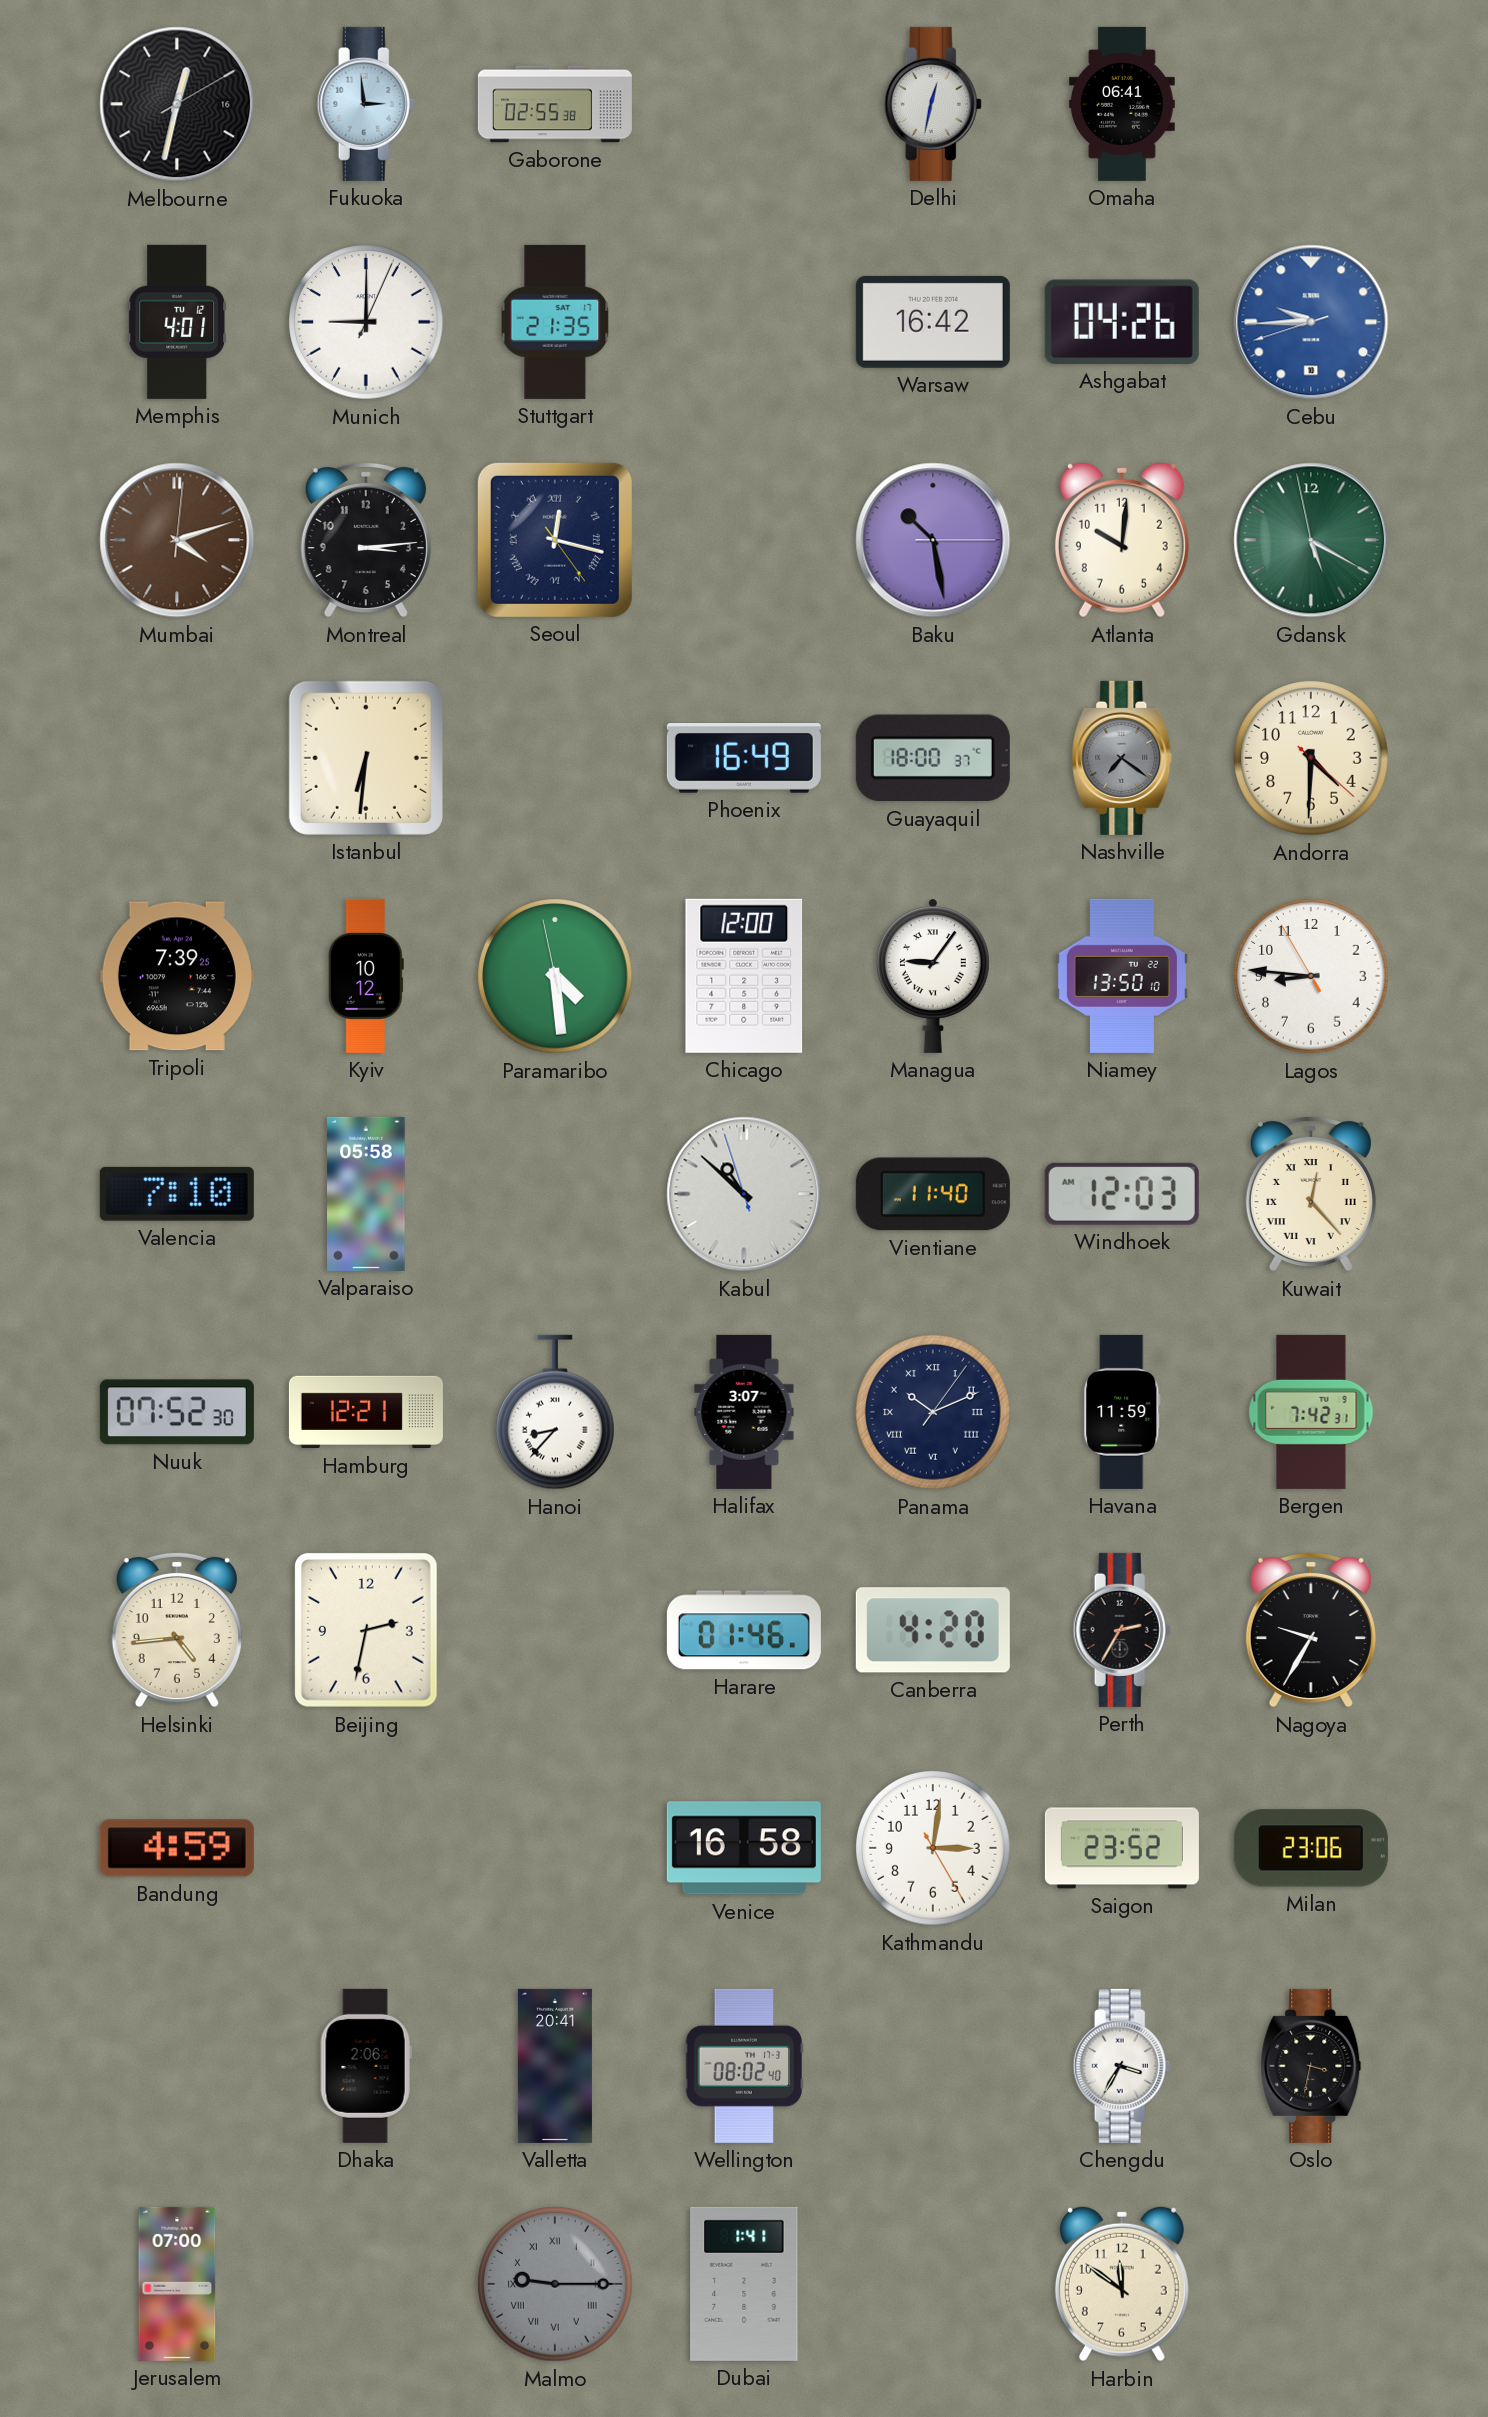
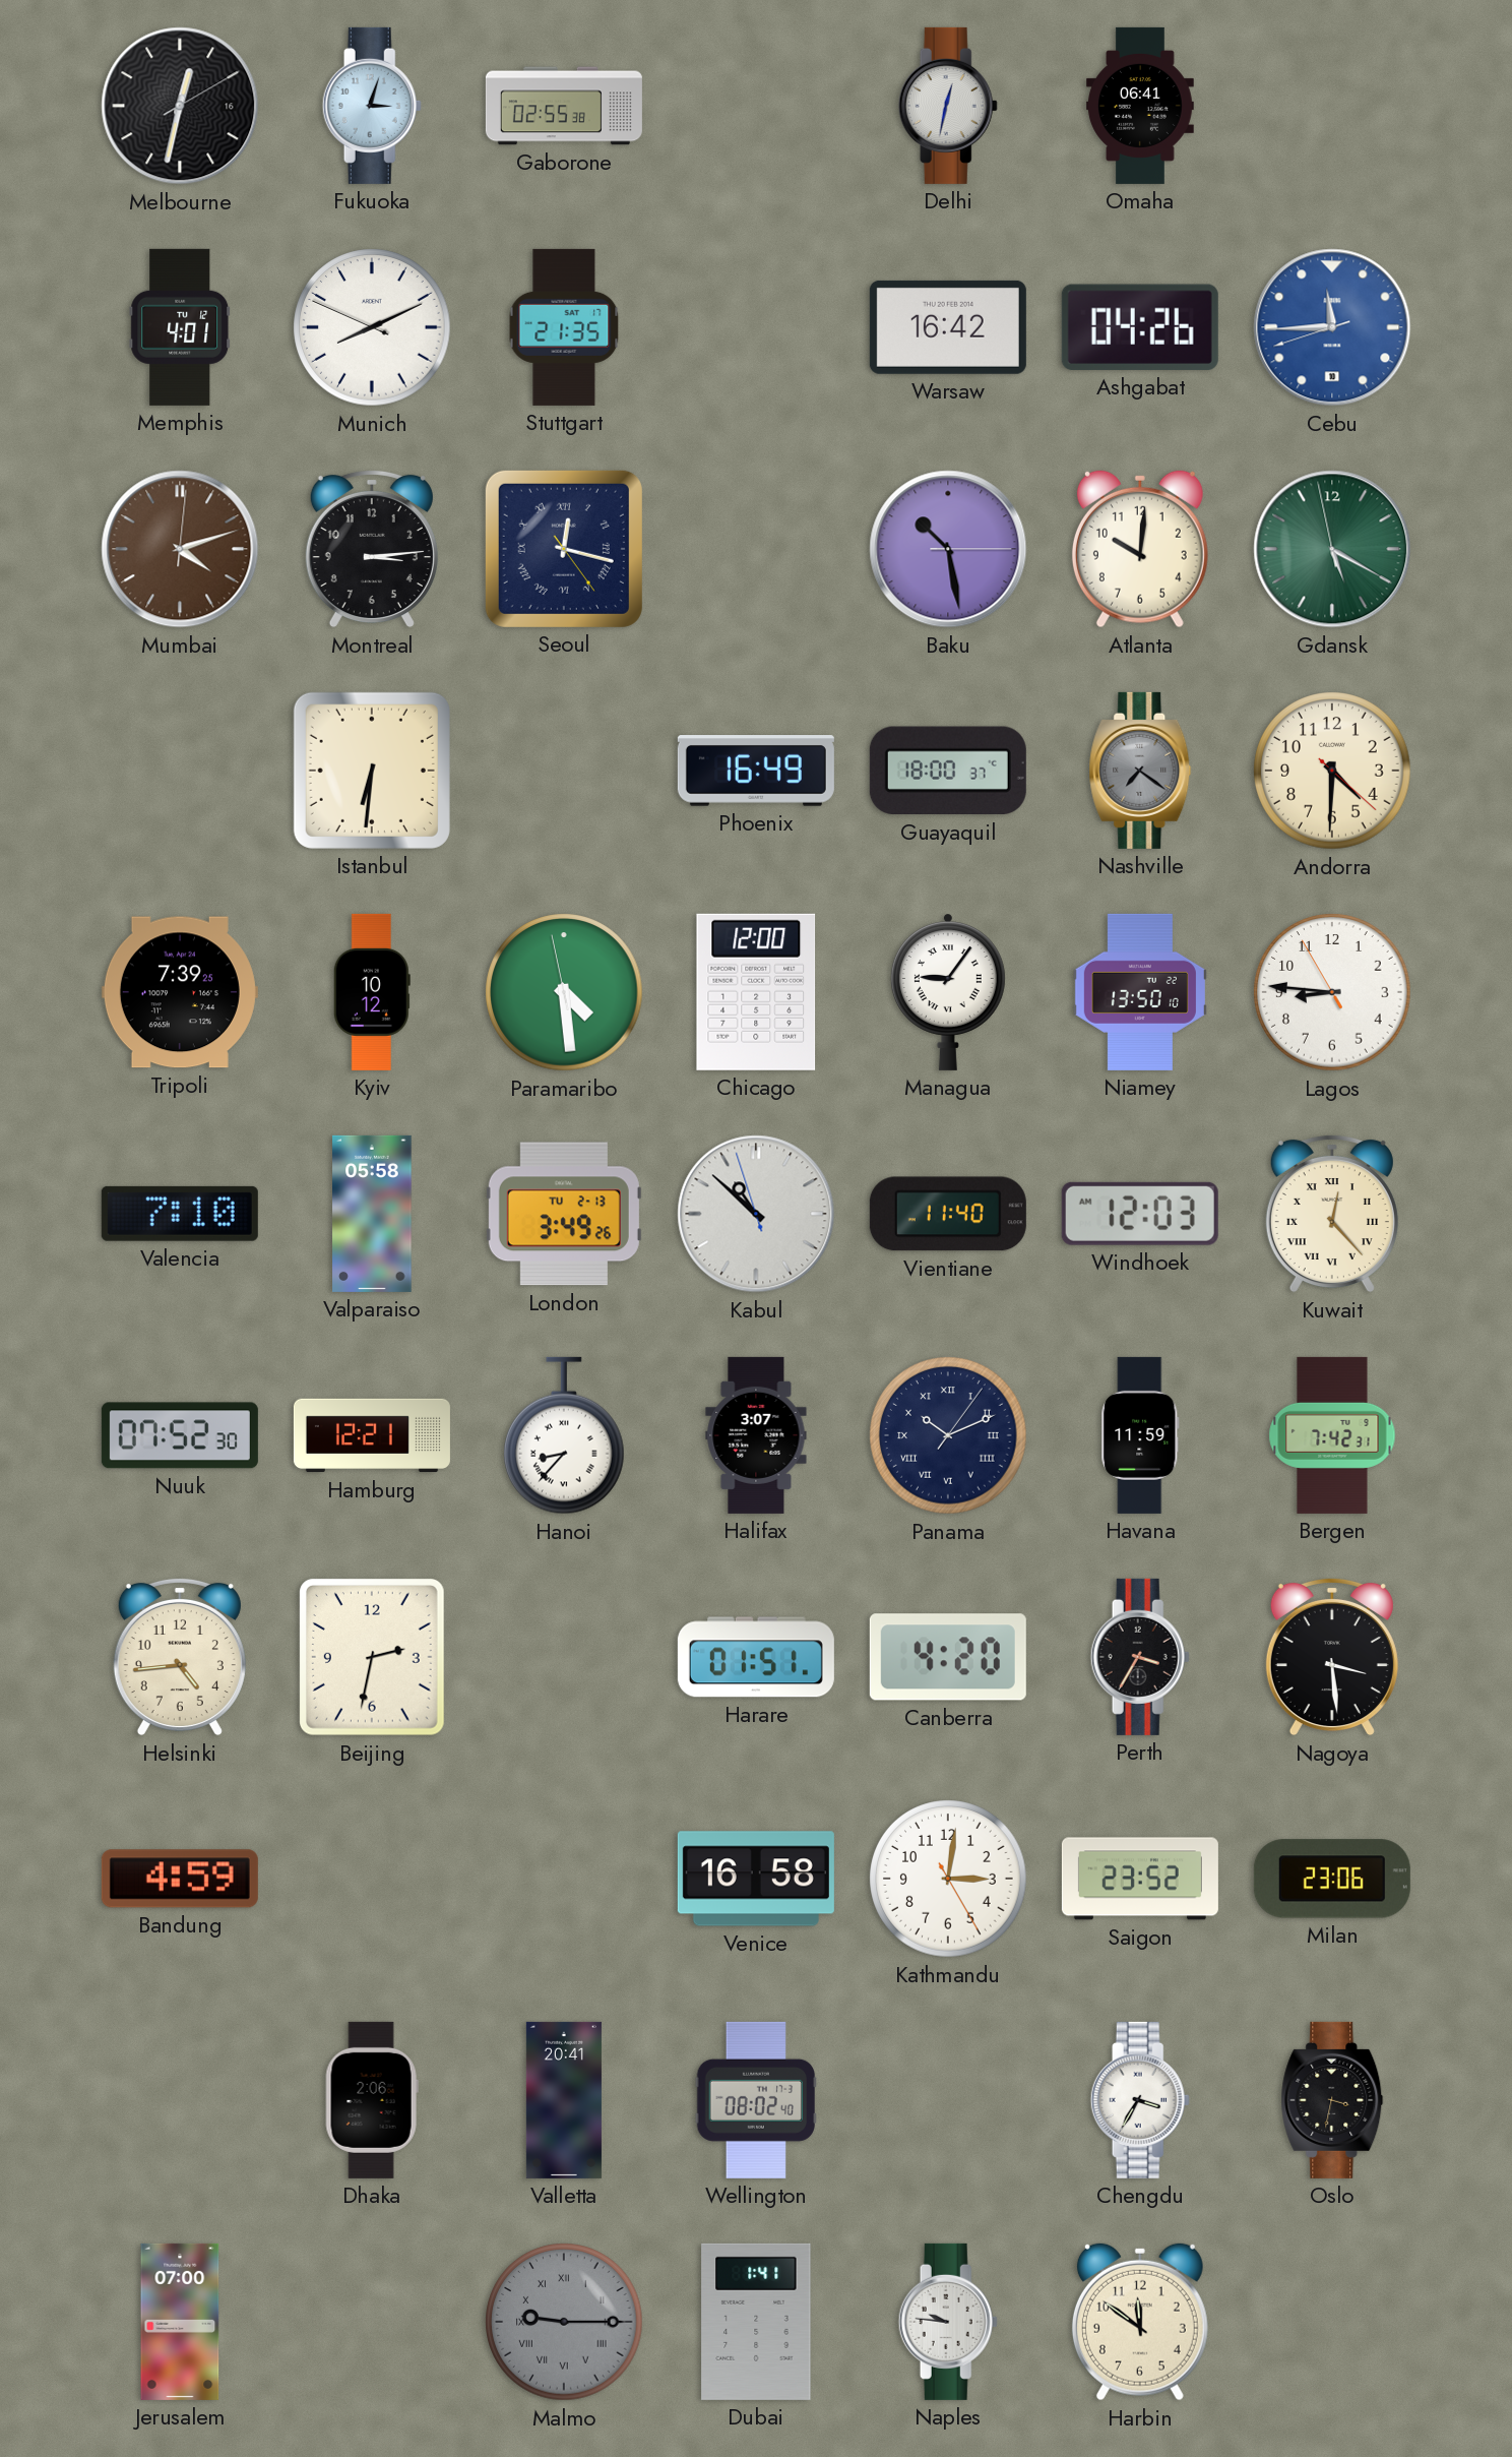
Fukuoka: 2:59 -> 3:03
Munich: 9:00 -> 8:10
Cebu: 9:44 -> 11:44
London: none -> 3:49
Harare: 01:46 -> 01:51
Perth: 2:35 -> 3:35
Nagoya: 9:35 -> 3:29
Naples: none -> 9:46
